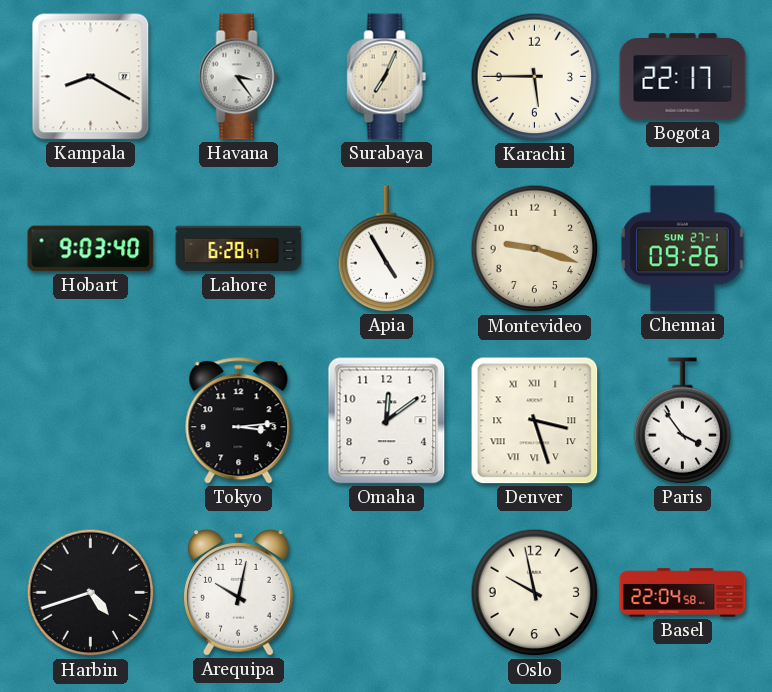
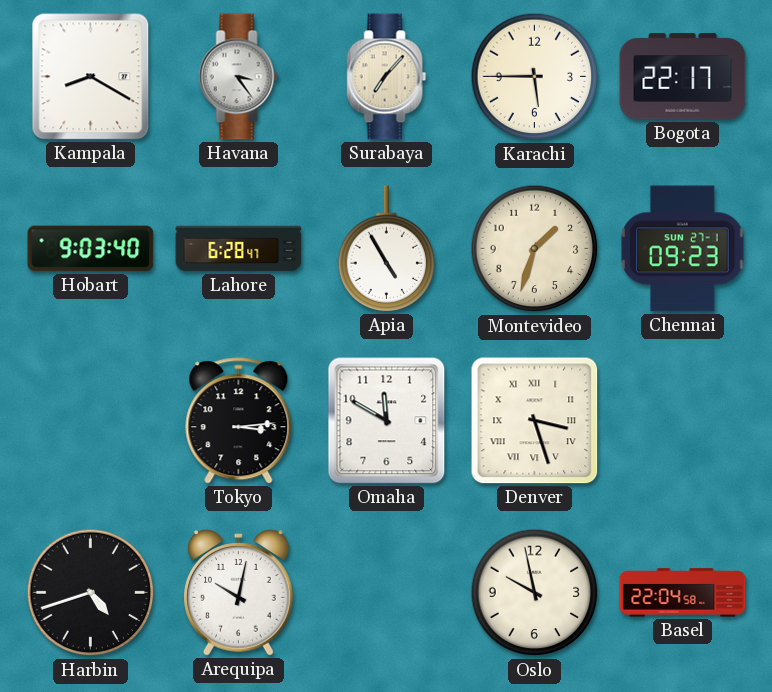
Surabaya: 7:04 -> 7:07
Montevideo: 9:18 -> 1:33
Chennai: 09:26 -> 09:23
Omaha: 12:09 -> 11:50
Paris: 3:54 -> none
